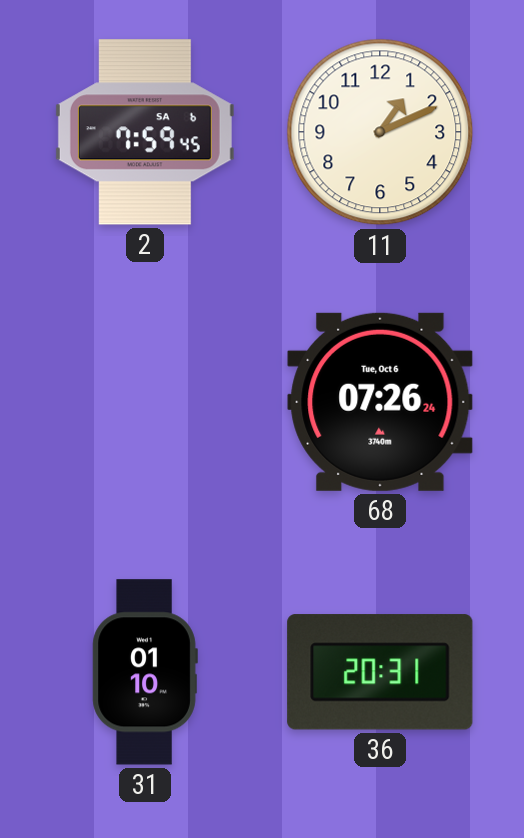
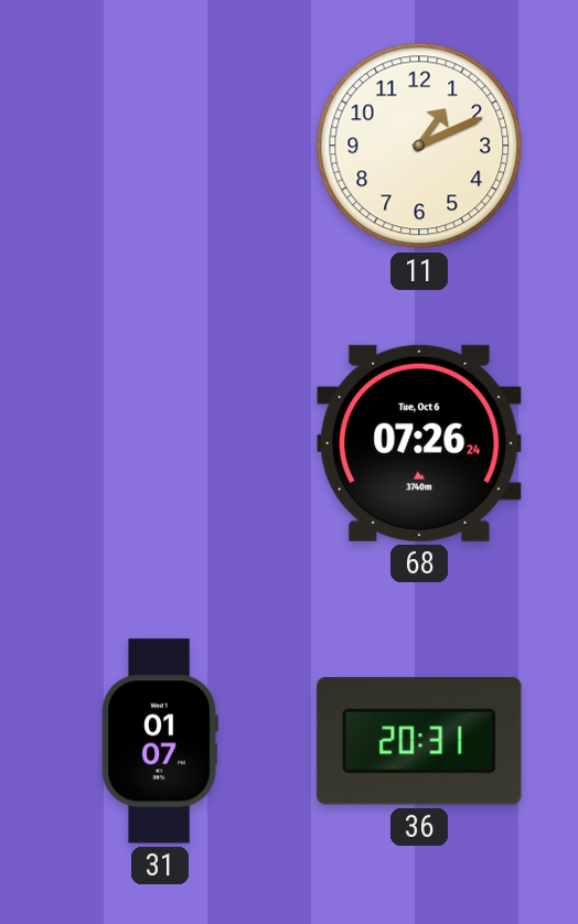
2: 7:59 -> none
31: 01:10 -> 01:07
